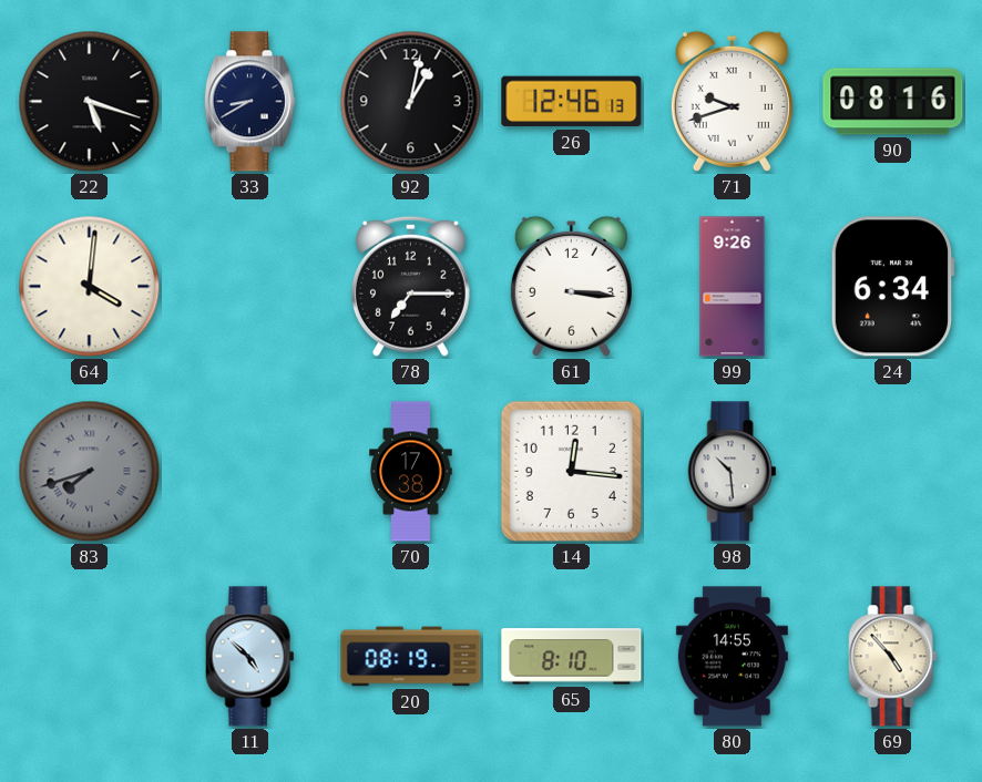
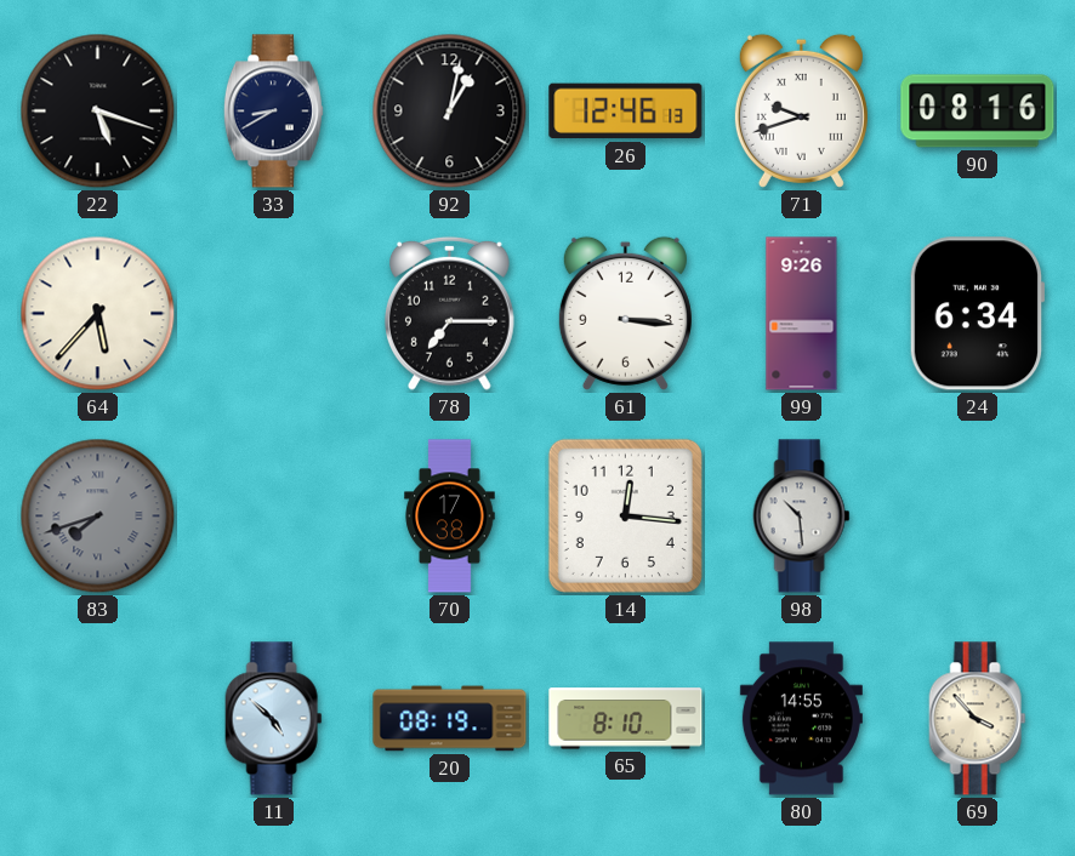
64: 4:01 -> 5:37
69: 4:53 -> 3:53
